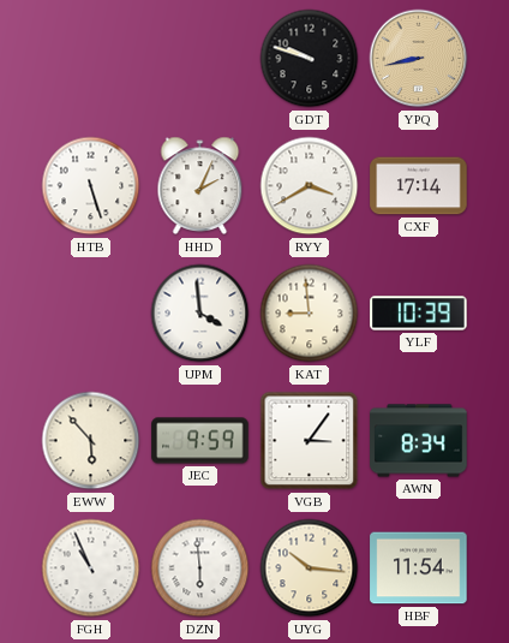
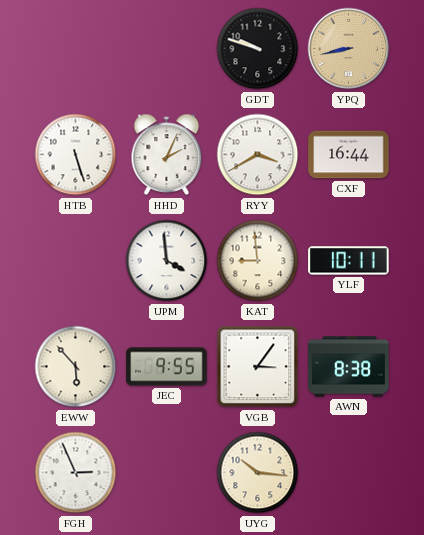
CXF: 17:14 -> 16:44
YLF: 10:39 -> 10:11
JEC: 9:59 -> 9:55
AWN: 8:34 -> 8:38
FGH: 10:56 -> 2:56
DZN: 5:59 -> none
HBF: 11:54 -> none
